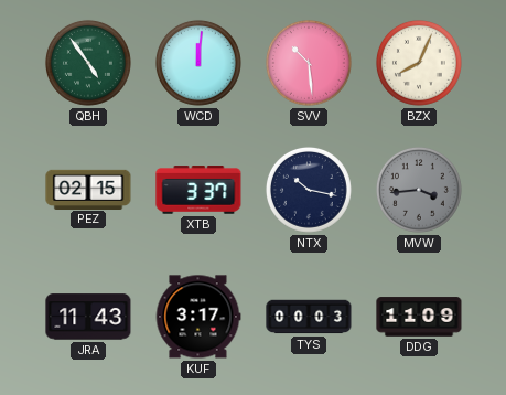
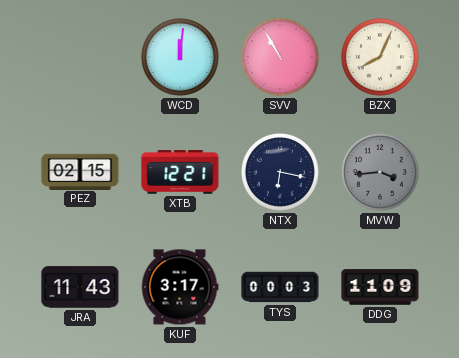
QBH: 4:54 -> none
SVV: 10:29 -> 10:55
XTB: 3:37 -> 12:21
NTX: 10:17 -> 6:17
